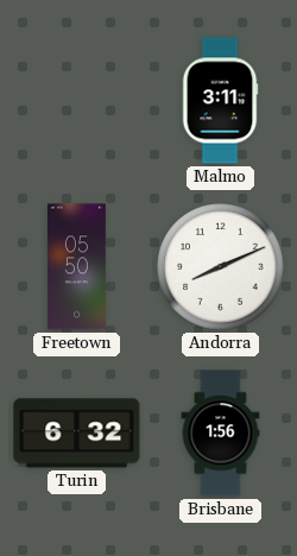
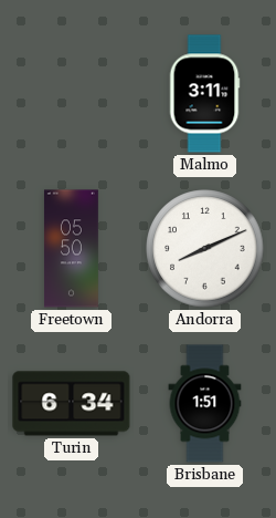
Turin: 6:32 -> 6:34
Brisbane: 1:56 -> 1:51
